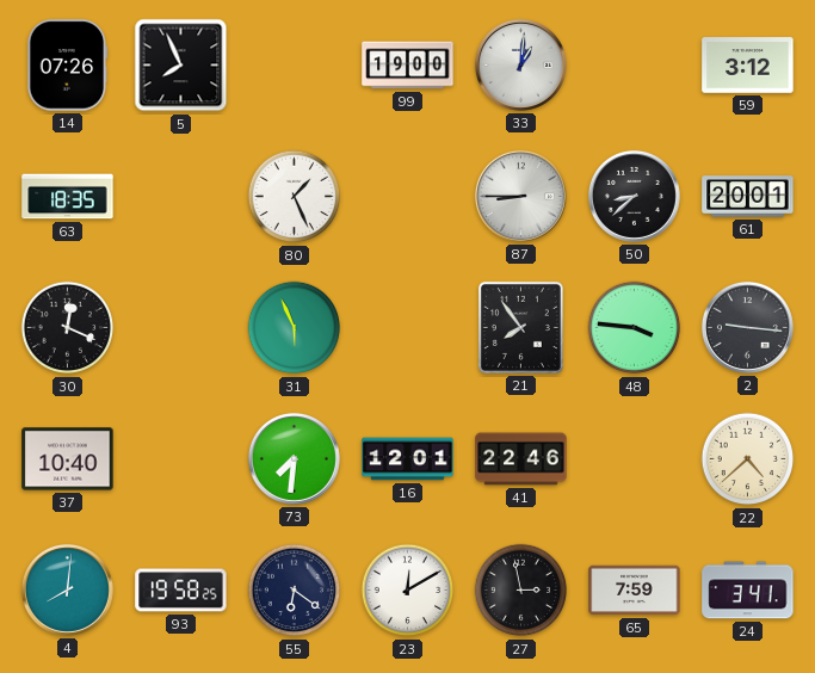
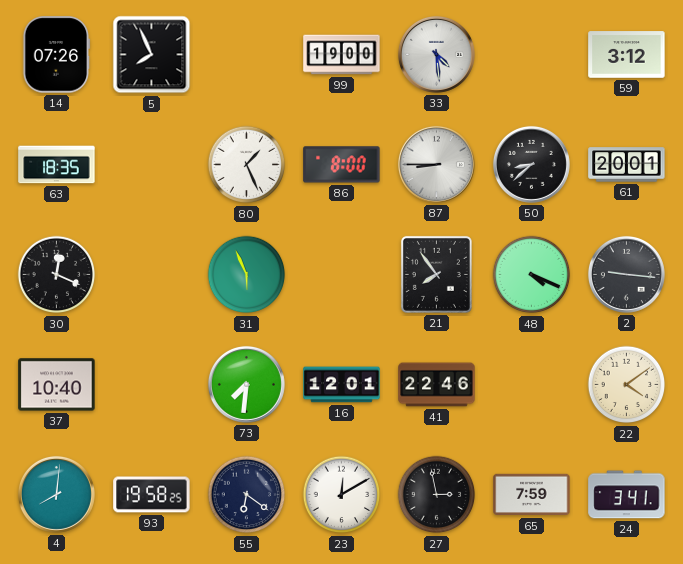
33: 1:01 -> 4:29
86: none -> 8:00
48: 3:46 -> 4:19
22: 4:38 -> 4:09
